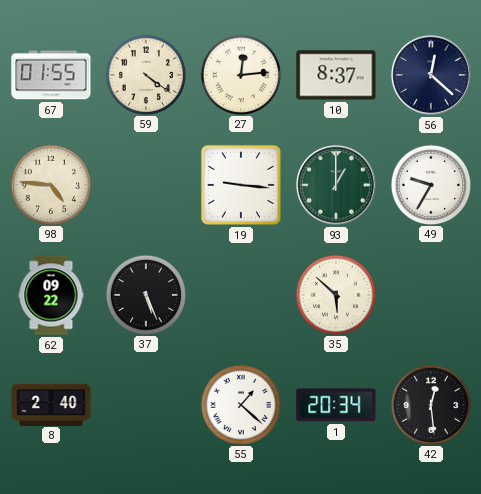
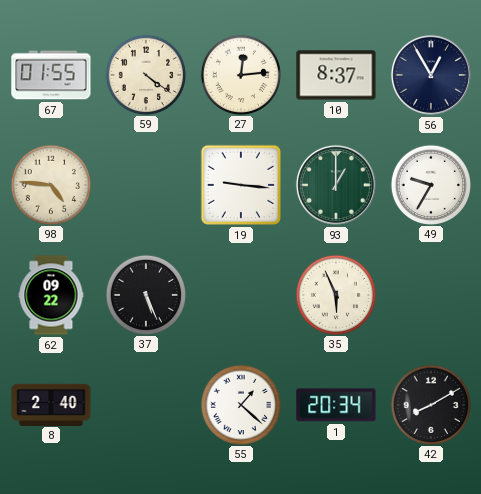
56: 12:22 -> 12:55
35: 5:52 -> 5:56
42: 12:29 -> 8:10
